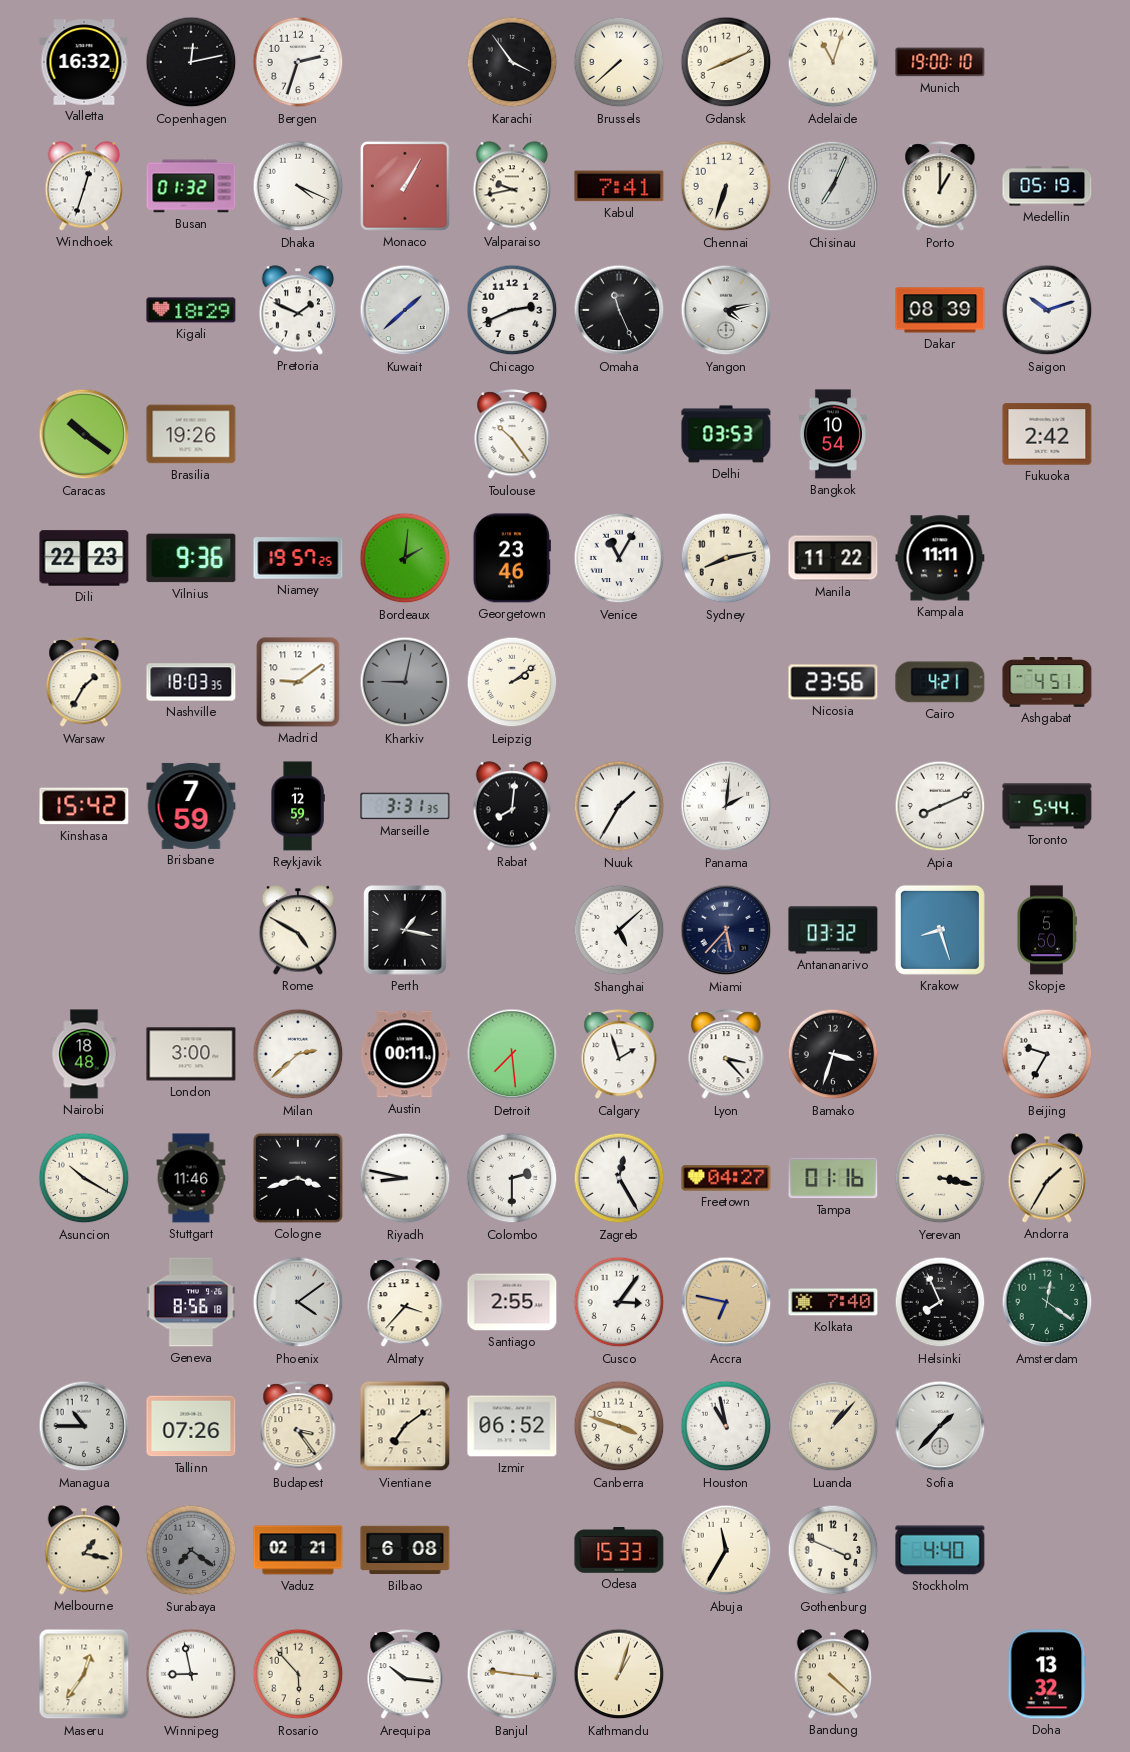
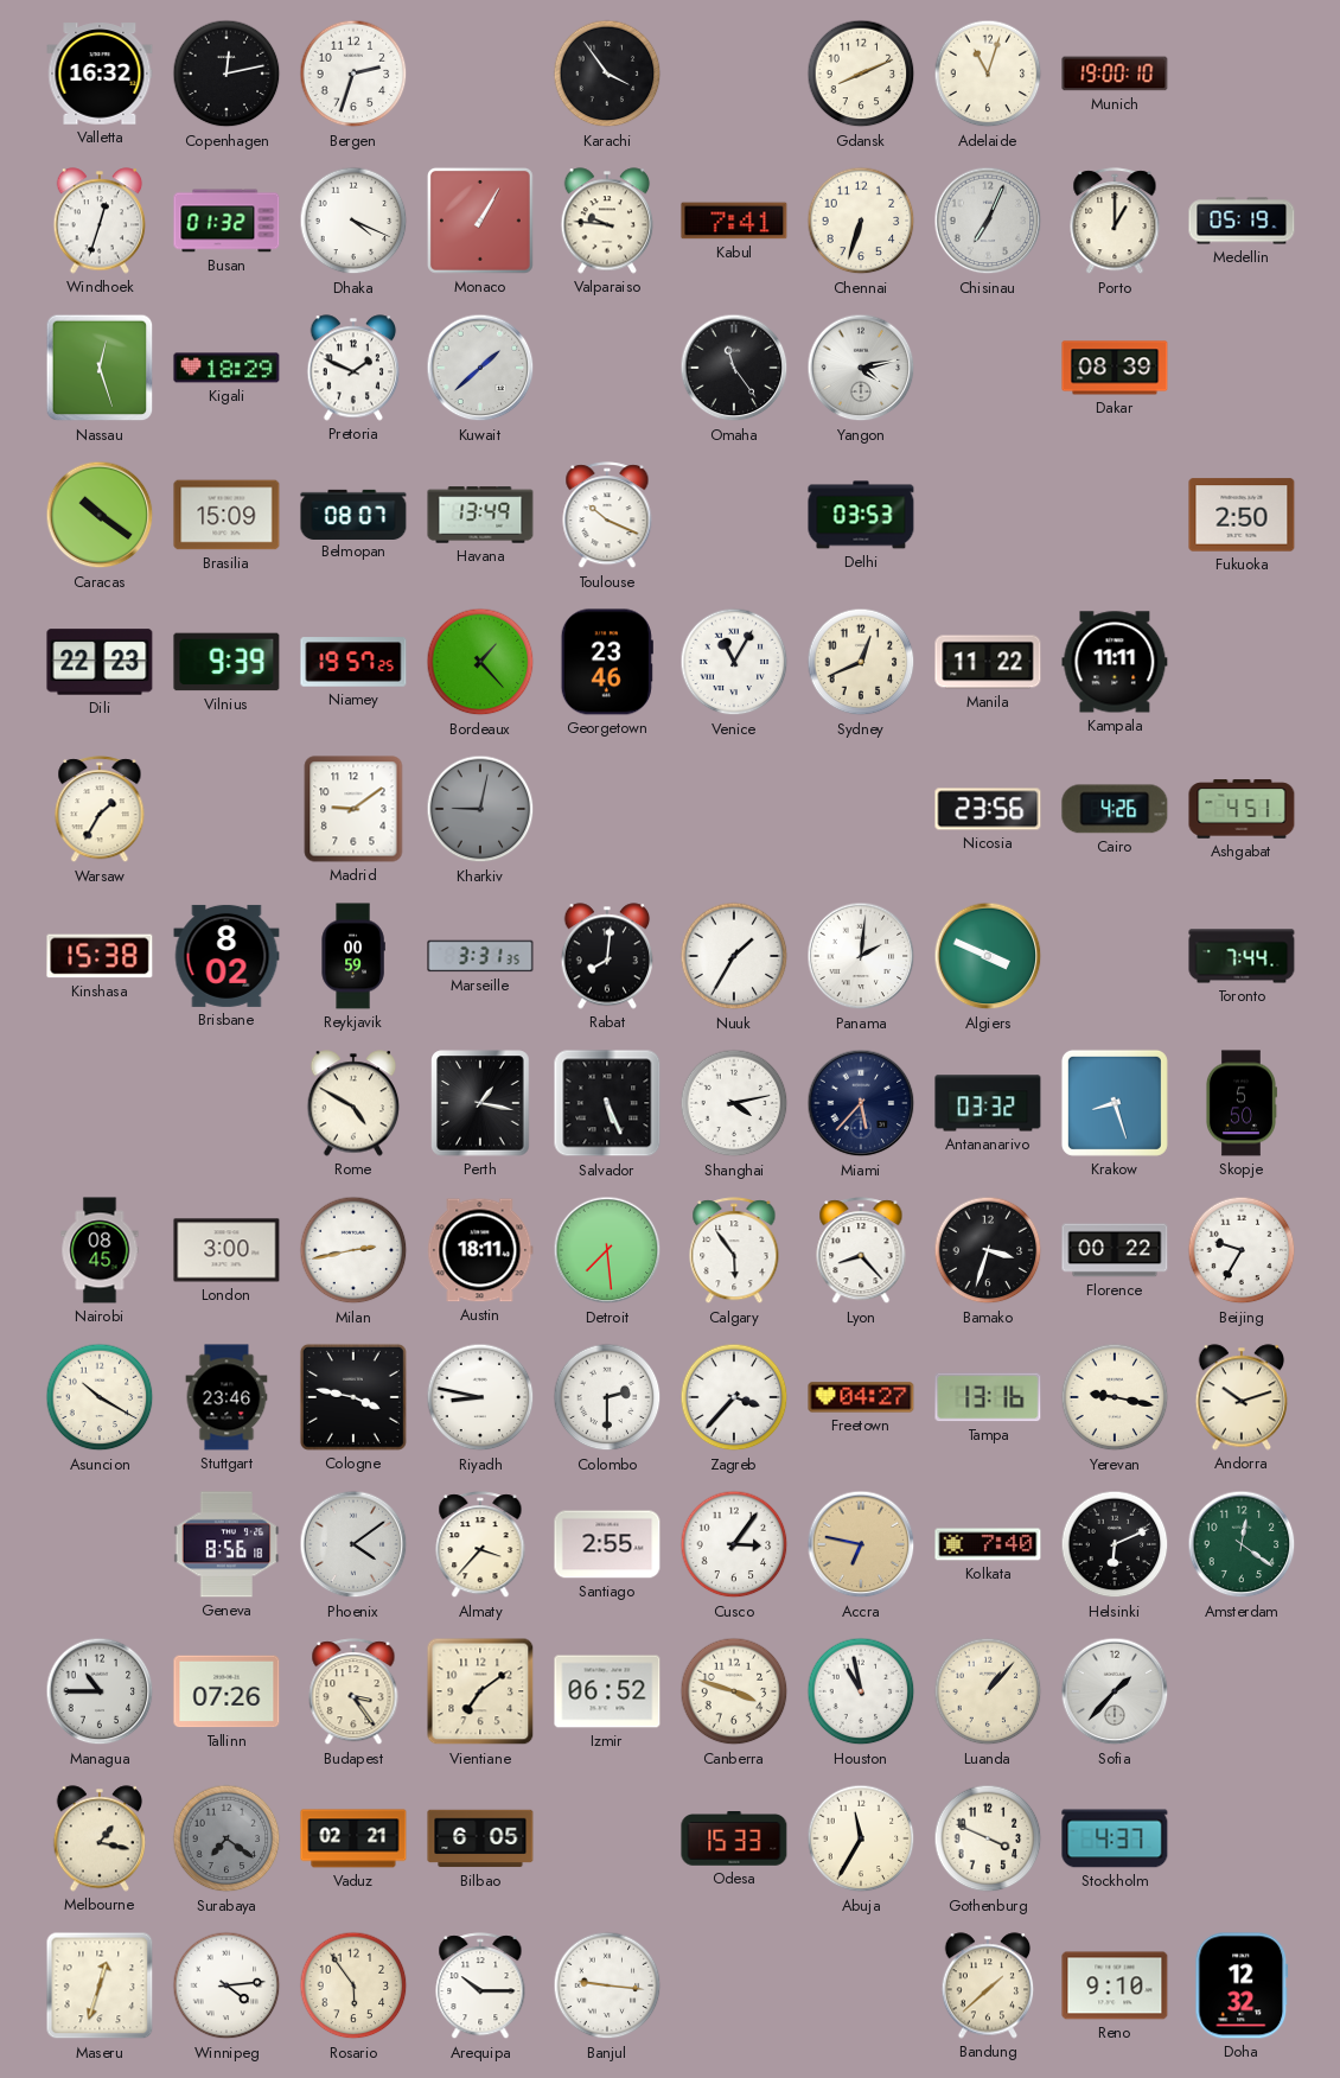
Brussels: 7:38 -> none
Valparaiso: 9:43 -> 9:46
Nassau: none -> 12:27
Chicago: 2:41 -> none
Omaha: 11:26 -> 11:24
Saigon: 10:12 -> none
Brasilia: 19:26 -> 15:09
Belmopan: none -> 08:07
Havana: none -> 13:49
Toulouse: 10:24 -> 10:19
Bangkok: 10:54 -> none
Fukuoka: 2:42 -> 2:50
Vilnius: 9:36 -> 9:39
Bordeaux: 2:01 -> 1:23
Sydney: 8:13 -> 12:41
Nashville: 18:03 -> none
Leipzig: 2:09 -> none
Cairo: 4:21 -> 4:26
Kinshasa: 15:42 -> 15:38
Brisbane: 7:59 -> 8:02
Reykjavik: 12:59 -> 00:59
Algiers: none -> 3:49
Apia: 8:11 -> none
Toronto: 5:44 -> 7:44
Salvador: none -> 5:26
Shanghai: 5:08 -> 4:13
Nairobi: 18:48 -> 08:45
Milan: 2:38 -> 2:43
Austin: 00:11 -> 18:11
Calgary: 1:57 -> 5:54
Lyon: 3:23 -> 8:23
Florence: none -> 00:22
Stuttgart: 11:46 -> 23:46
Cologne: 3:42 -> 3:47
Zagreb: 12:25 -> 3:37
Tampa: 01:16 -> 13:16
Yerevan: 3:17 -> 9:17
Andorra: 1:35 -> 10:12
Helsinki: 7:56 -> 6:11
Bilbao: 6:08 -> 6:05
Stockholm: 4:40 -> 4:37
Maseru: 12:36 -> 12:33
Winnipeg: 8:58 -> 4:14
Rosario: 5:53 -> 5:54
Arequipa: 10:16 -> 10:15
Kathmandu: 1:03 -> none
Bandung: 4:22 -> 1:38
Reno: none -> 9:10
Doha: 13:32 -> 12:32
